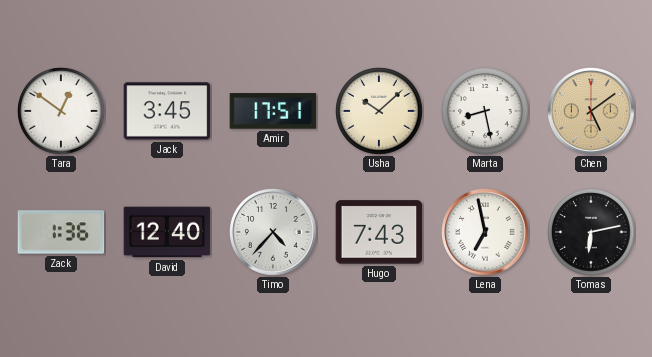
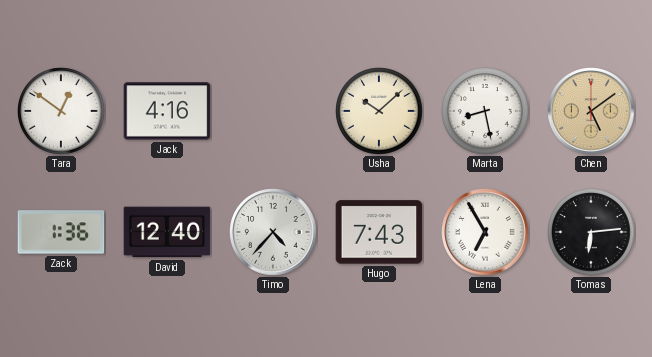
Jack: 3:45 -> 4:16
Amir: 17:51 -> none
Lena: 6:58 -> 6:55
Tomas: 6:13 -> 6:14
